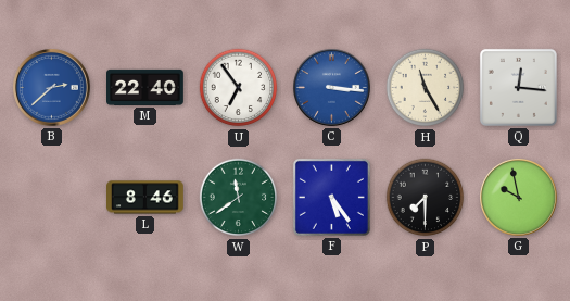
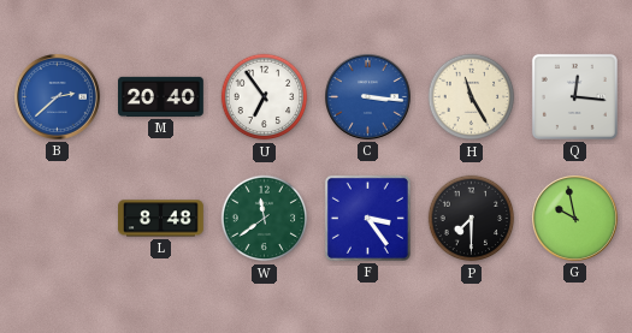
M: 22:40 -> 20:40
L: 8:46 -> 8:48
F: 5:24 -> 3:24
